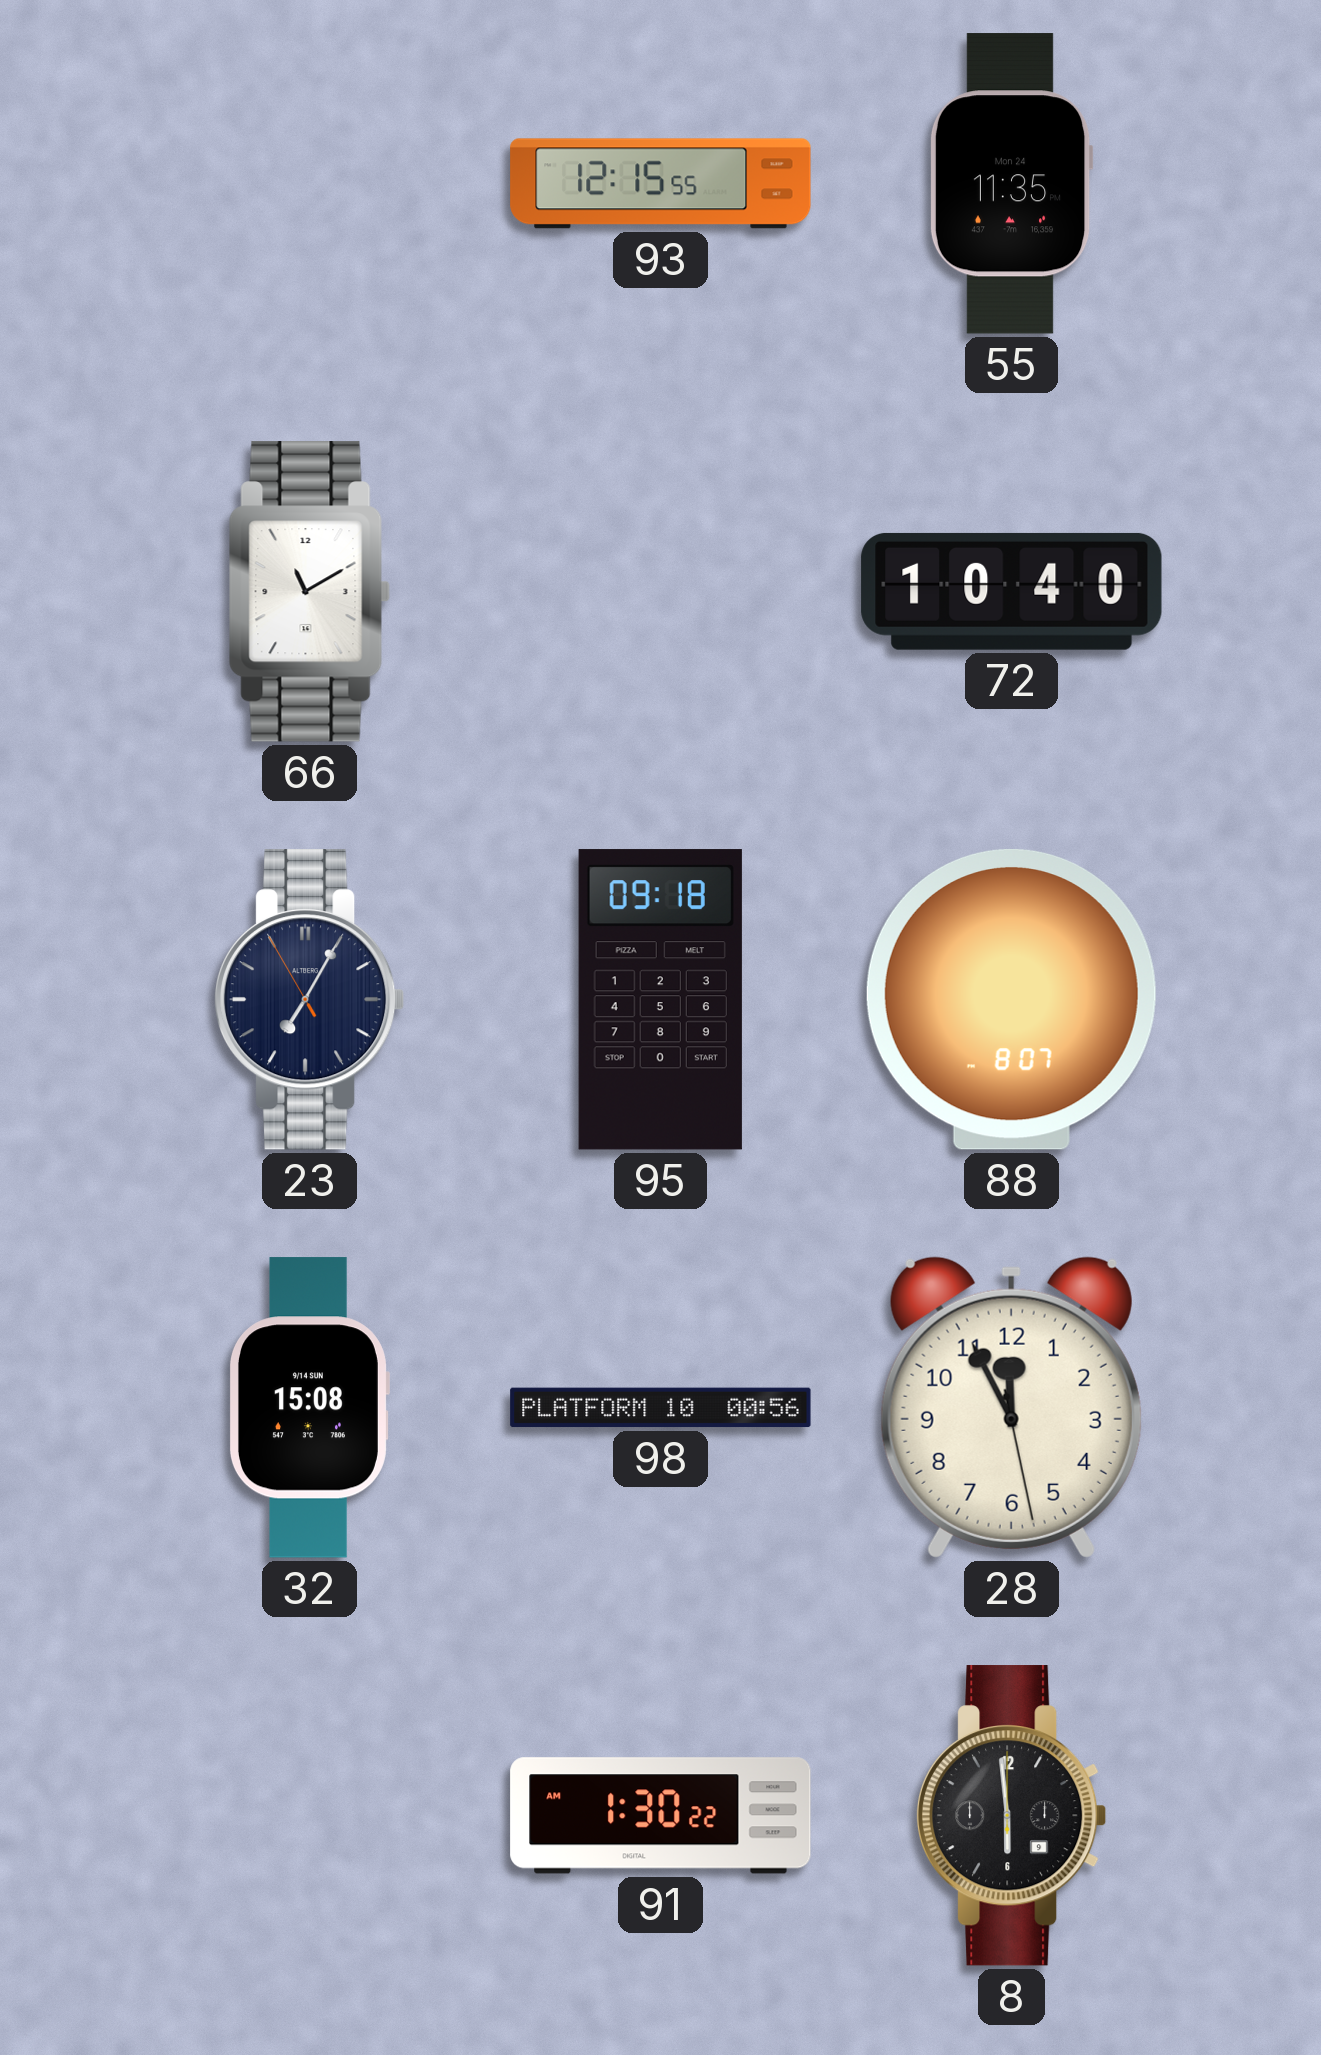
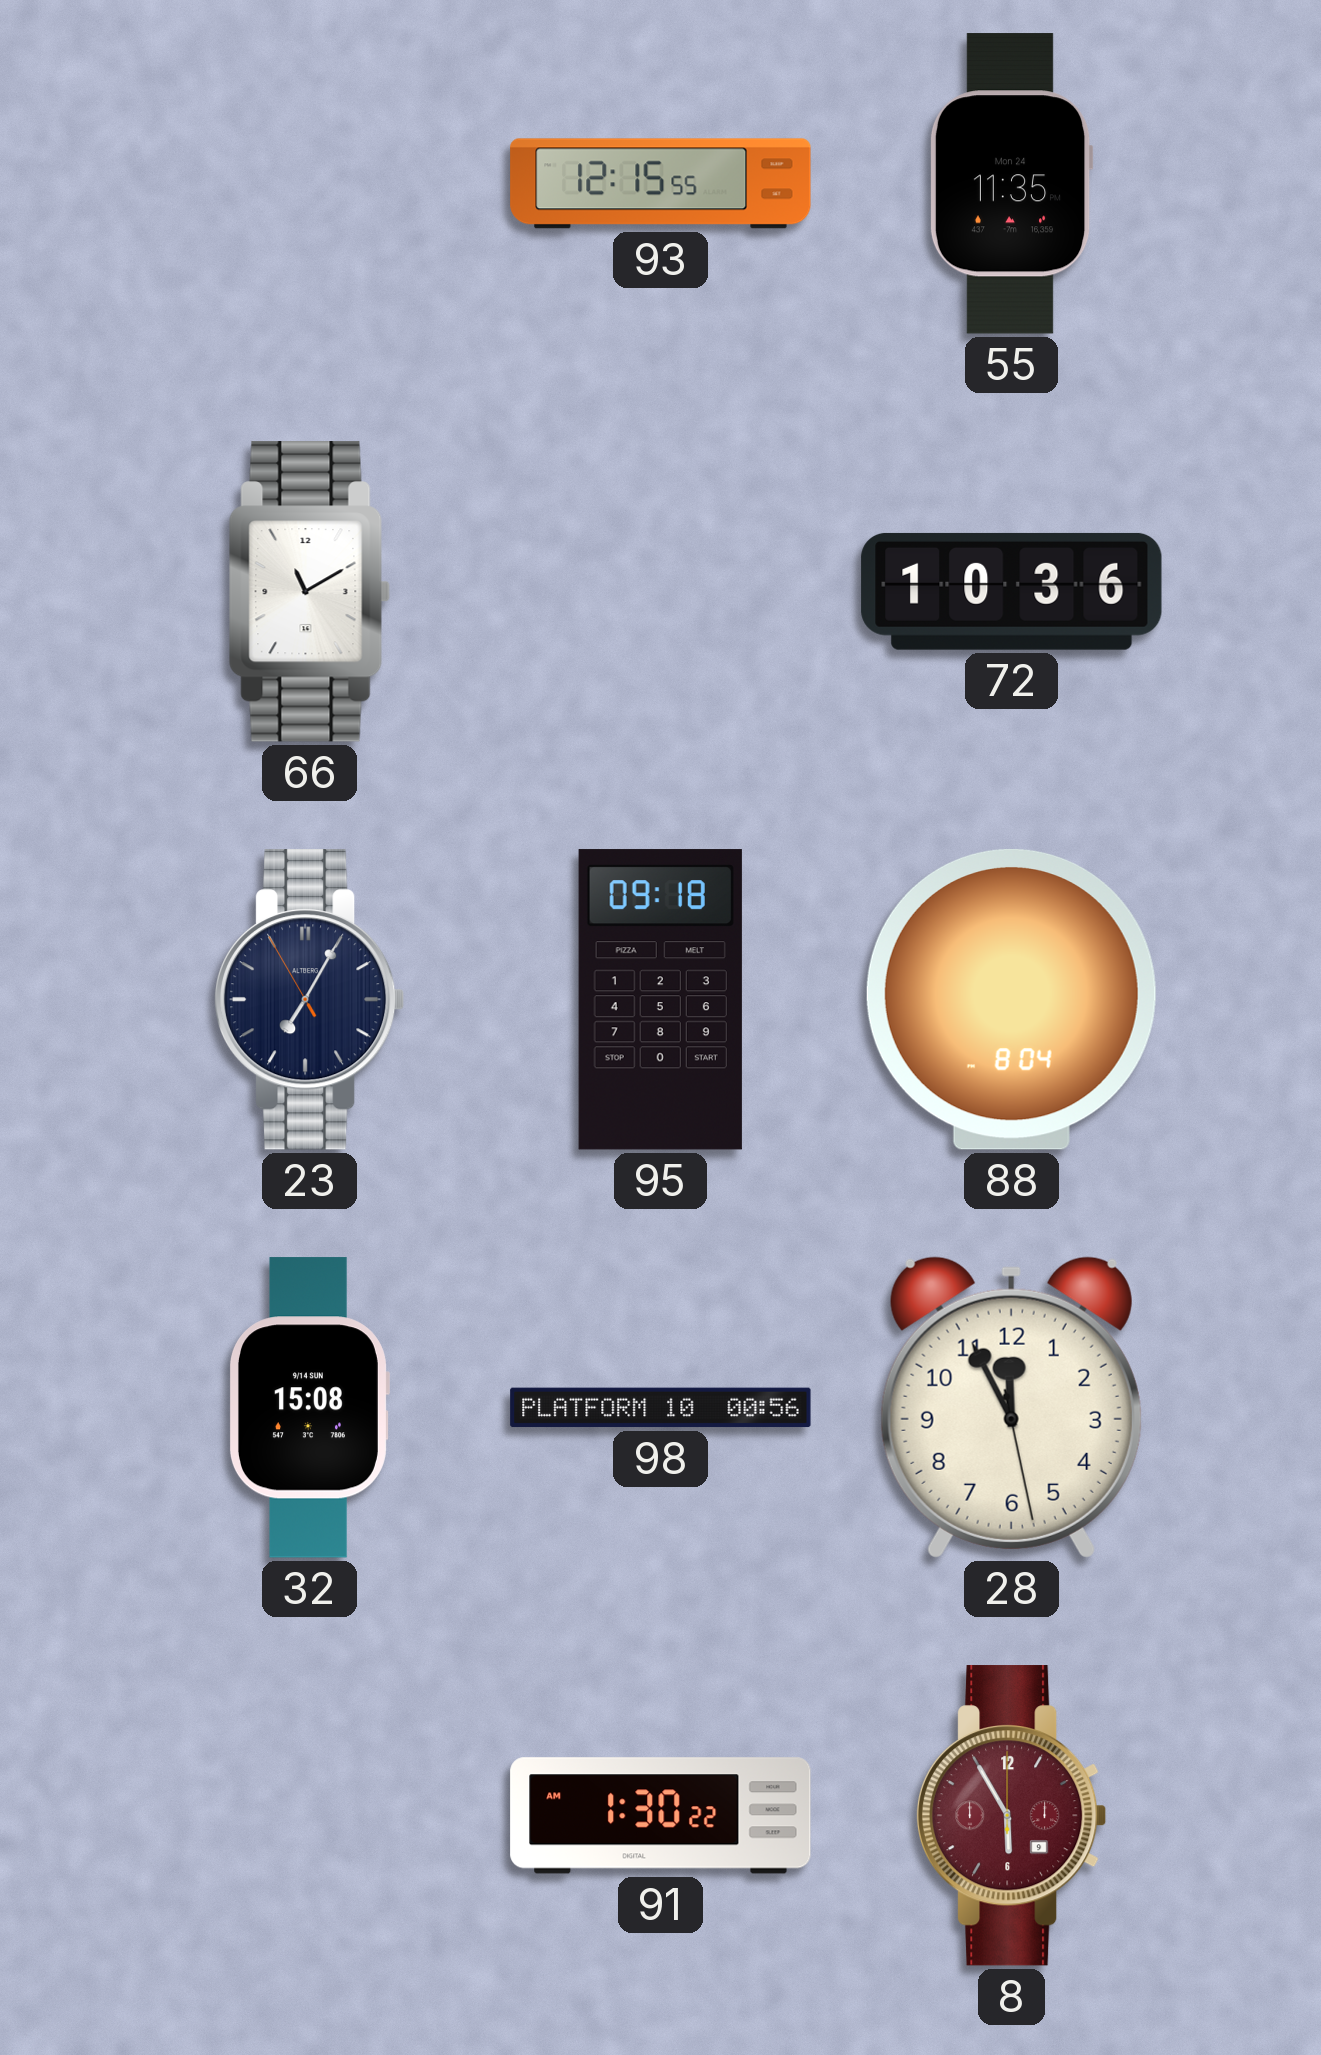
72: 10:40 -> 10:36
88: 8:07 -> 8:04
8: 5:59 -> 5:55
8 dial: black -> burgundy
